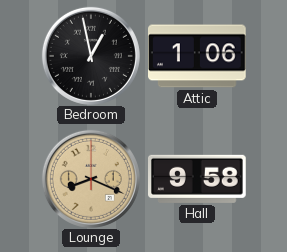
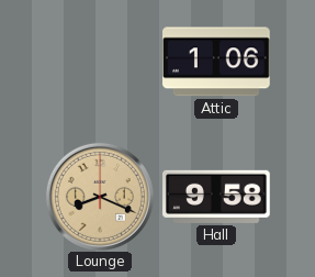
Bedroom: 12:58 -> none
